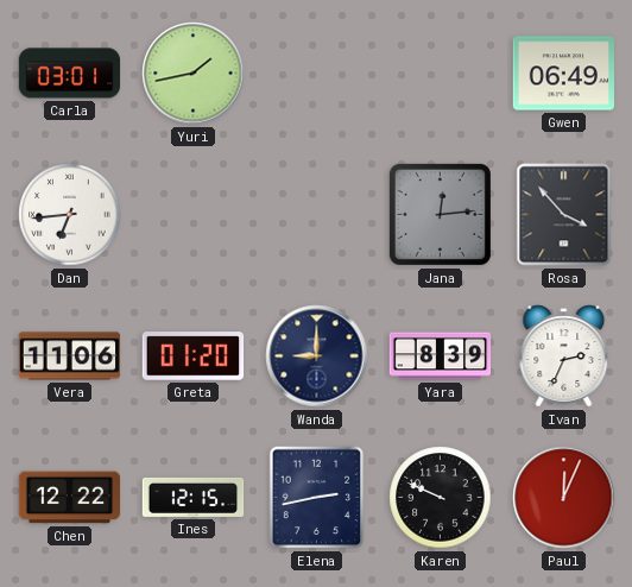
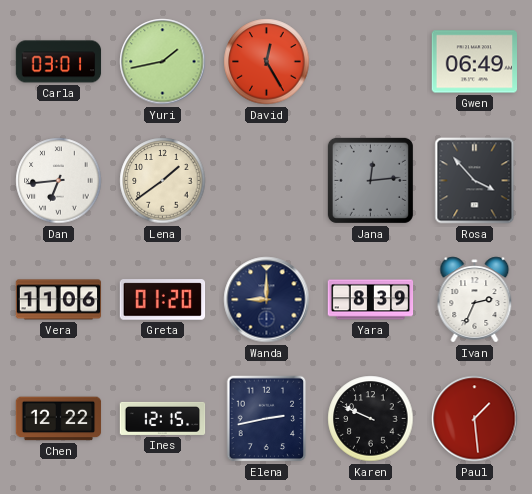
David: none -> 12:25
Lena: none -> 1:39
Paul: 12:04 -> 1:29
